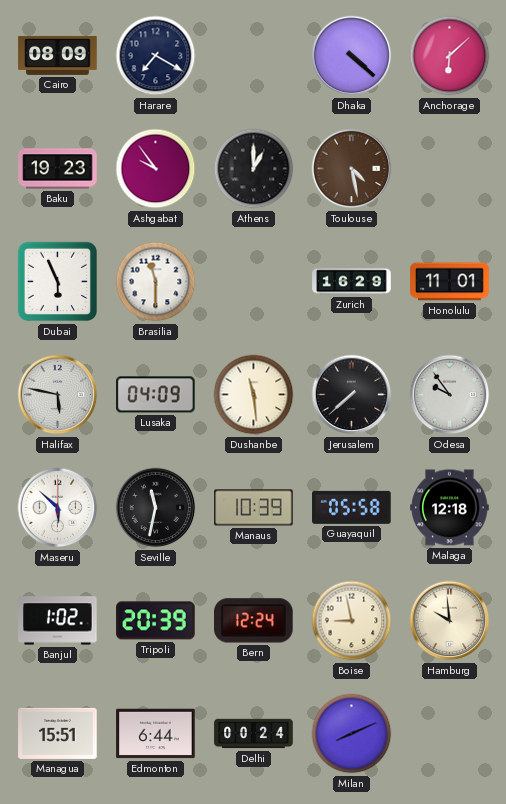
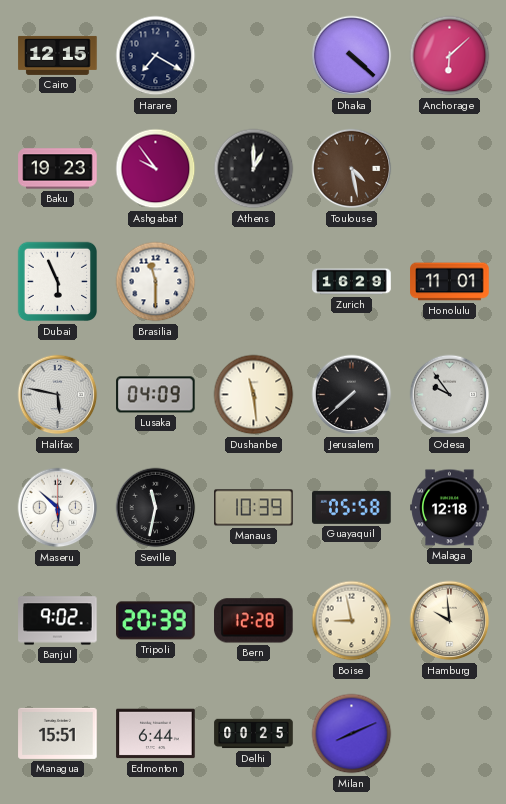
Cairo: 08:09 -> 12:15
Banjul: 1:02 -> 9:02
Bern: 12:24 -> 12:28
Delhi: 00:24 -> 00:25
